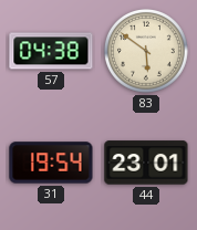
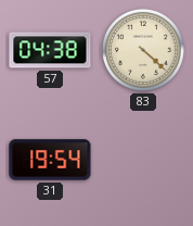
83: 5:51 -> 4:22
44: 23:01 -> none
